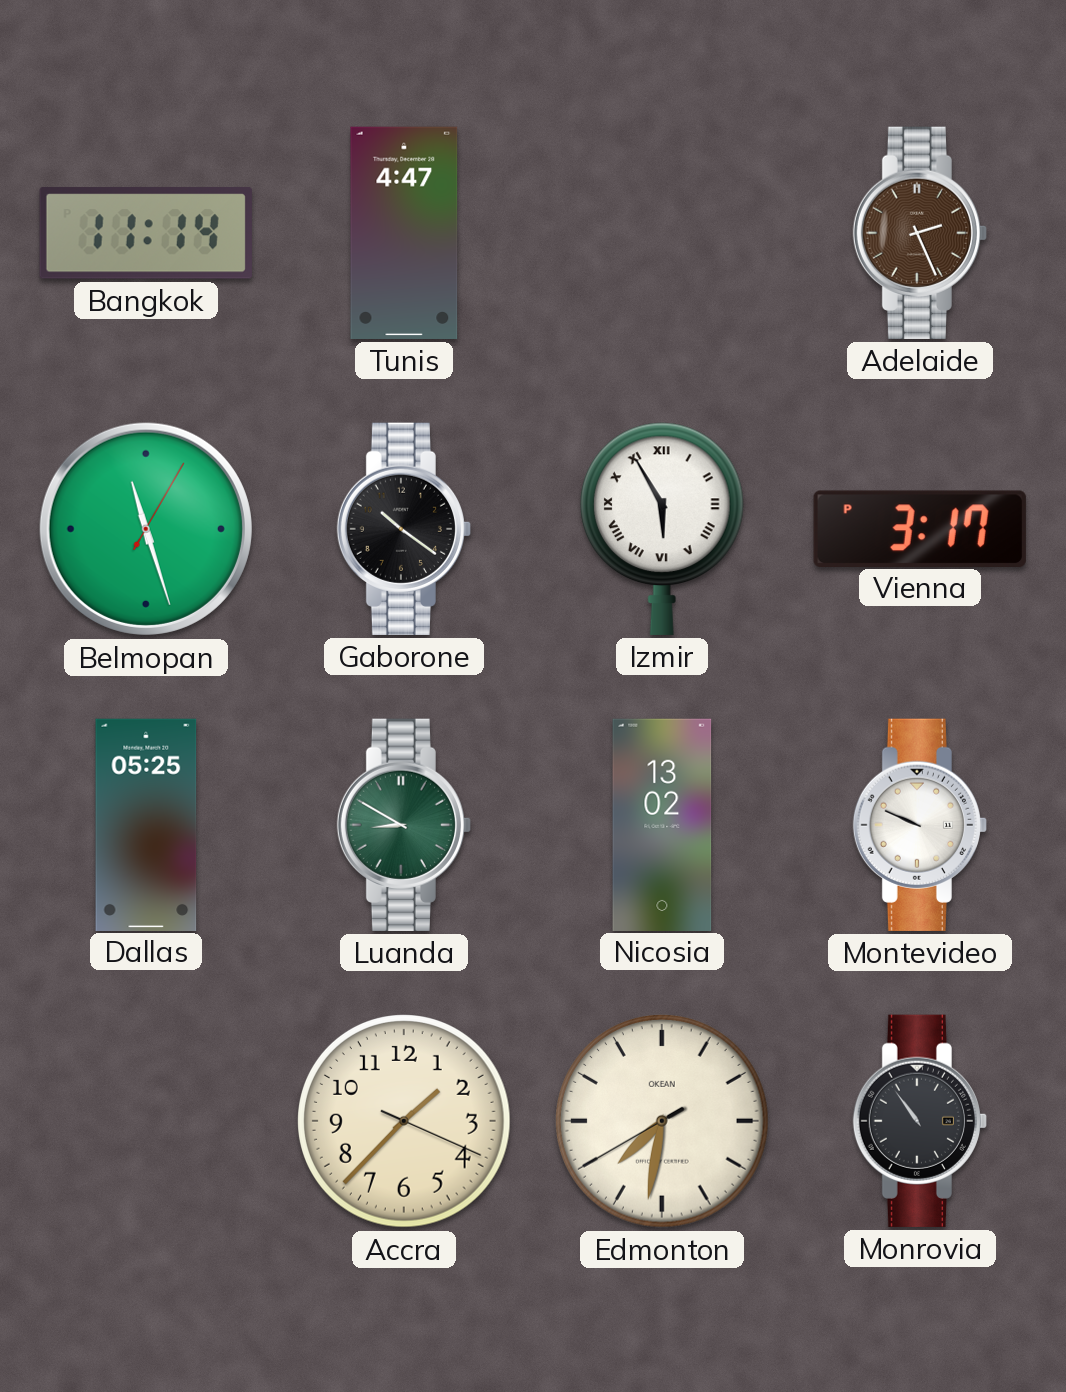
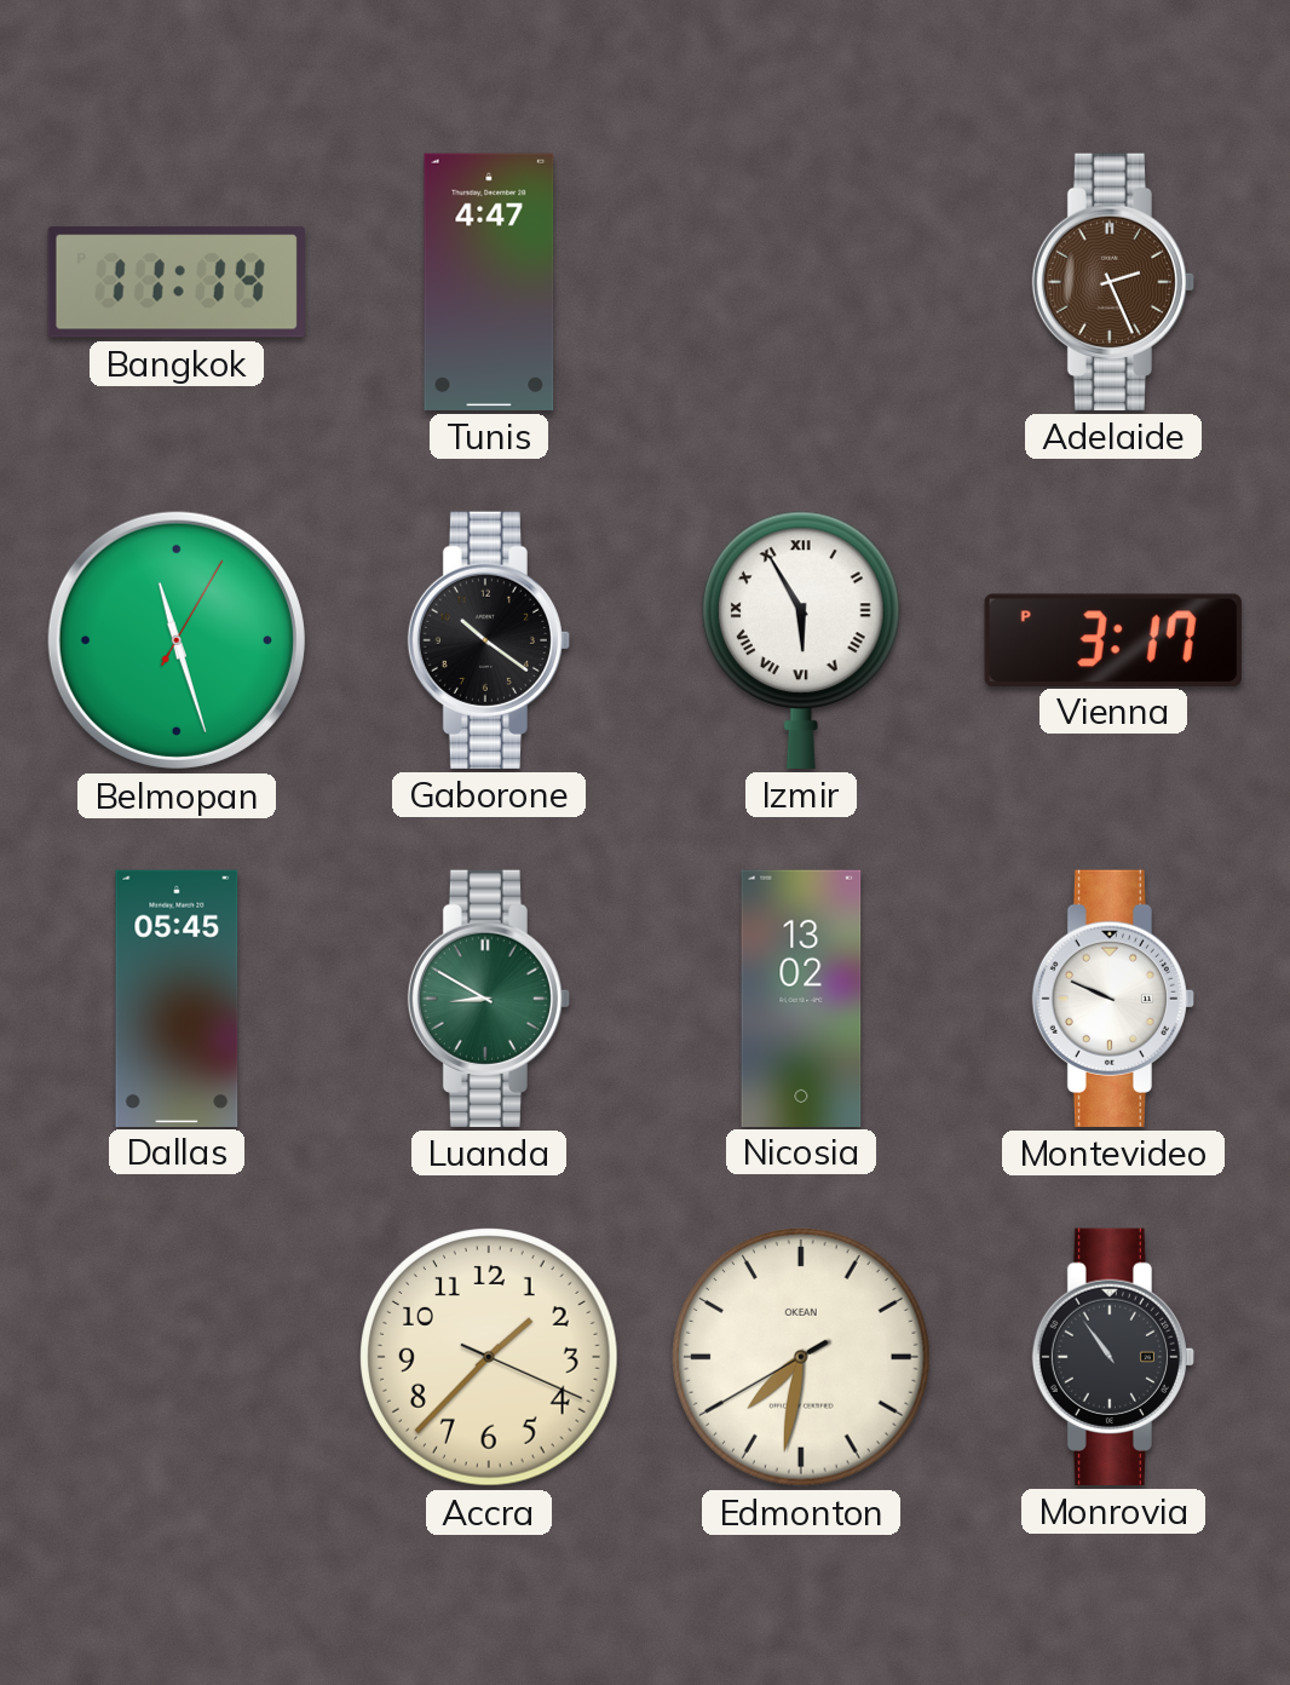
Dallas: 05:25 -> 05:45
